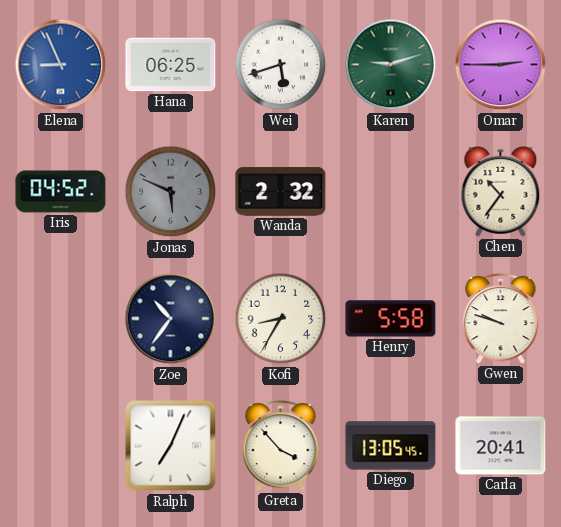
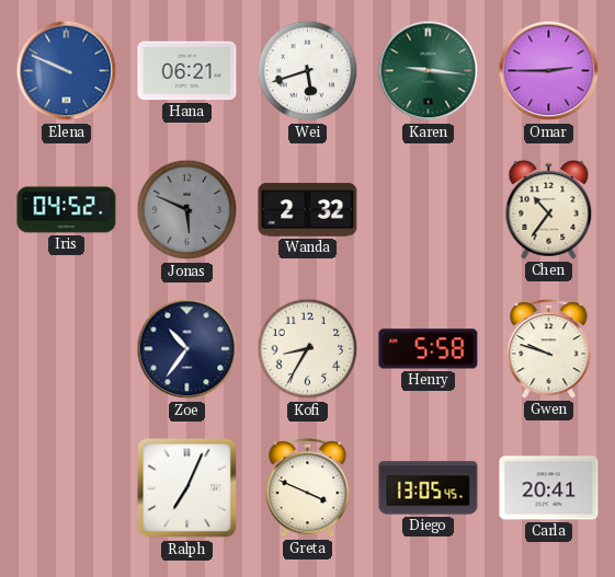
Elena: 8:56 -> 9:49
Hana: 06:25 -> 06:21
Karen: 9:12 -> 9:16
Greta: 3:53 -> 3:49
